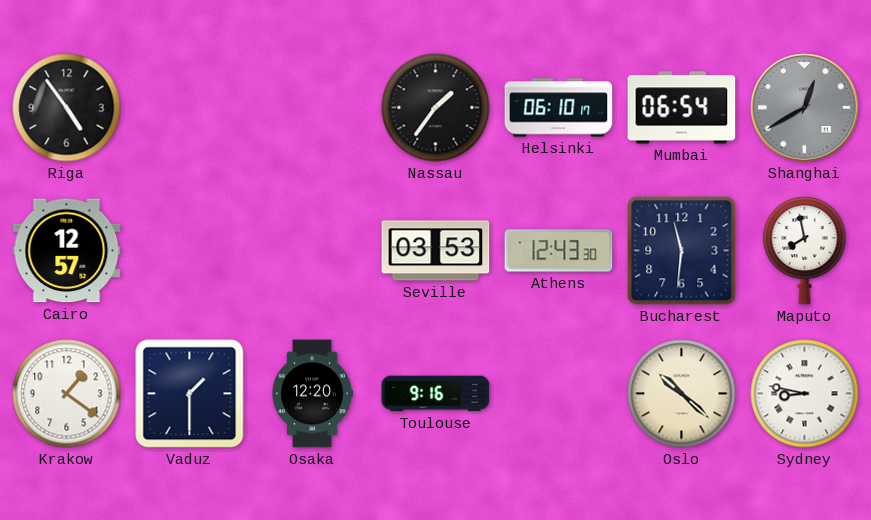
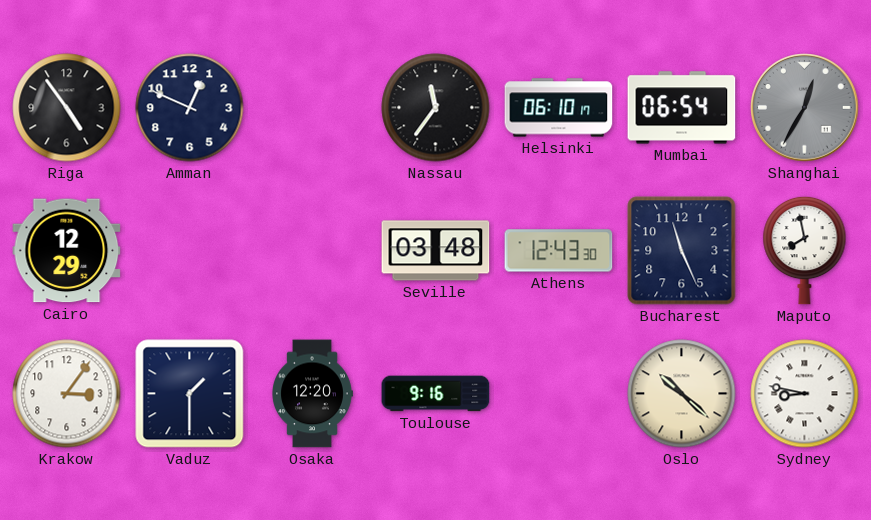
Amman: none -> 12:49
Nassau: 1:36 -> 11:36
Shanghai: 12:40 -> 12:35
Cairo: 12:57 -> 12:29
Seville: 03:53 -> 03:48
Bucharest: 11:31 -> 11:26
Krakow: 1:21 -> 3:06
